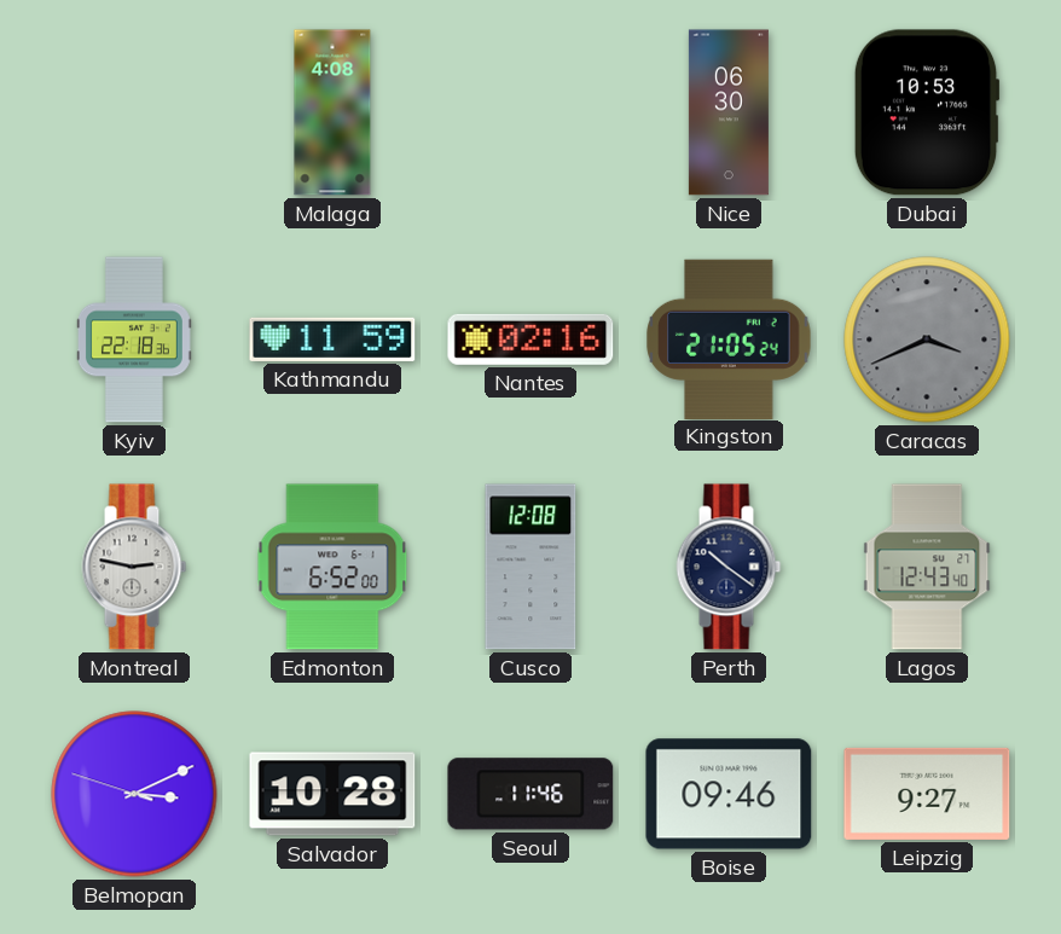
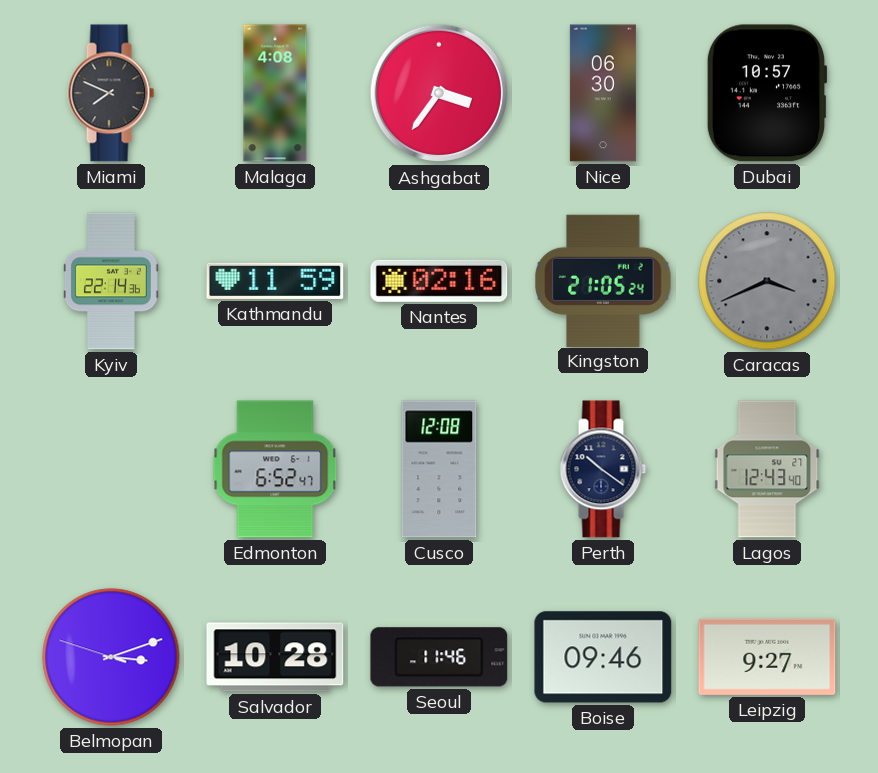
Miami: none -> 7:49
Ashgabat: none -> 3:36
Dubai: 10:53 -> 10:57
Kyiv: 22:18 -> 22:14
Montreal: 2:47 -> none
Edmonton: 6:52:00 -> 6:52:47
Belmopan: 3:10 -> 3:11
